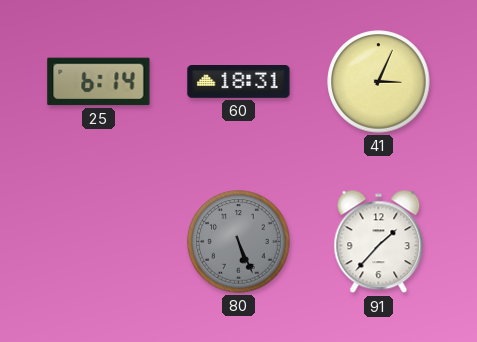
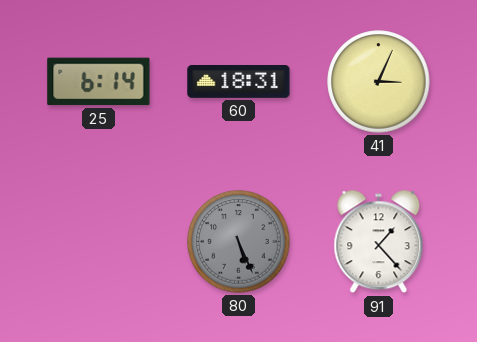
91: 1:37 -> 1:23
